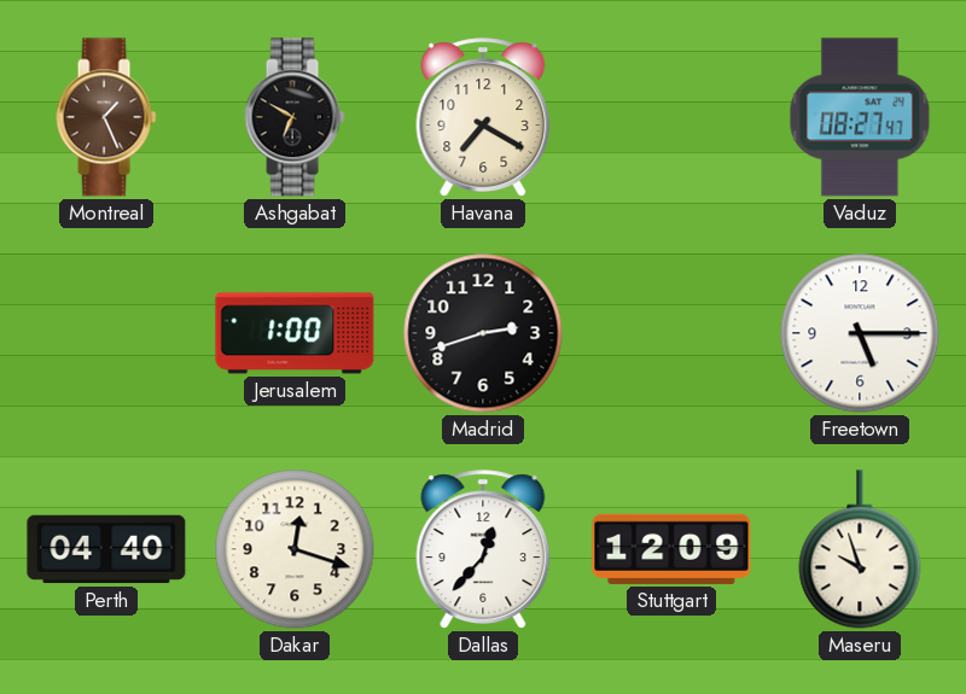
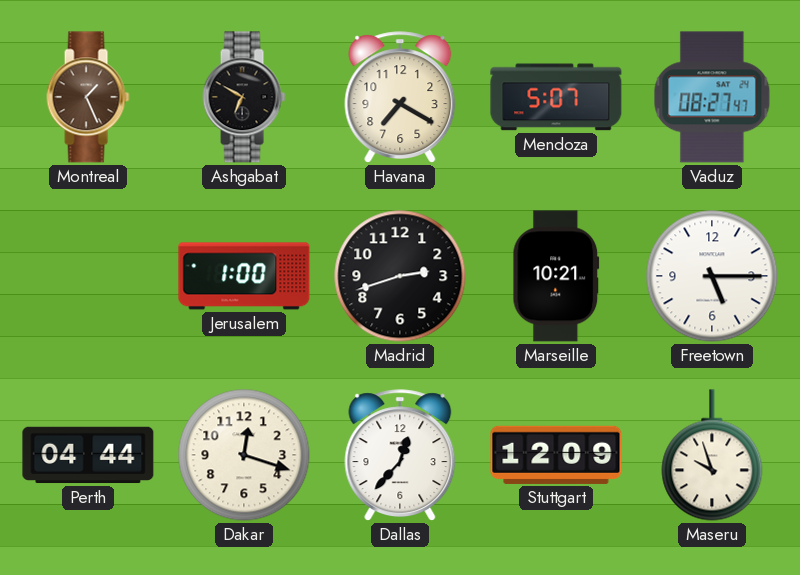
Mendoza: none -> 5:07
Marseille: none -> 10:21
Perth: 04:40 -> 04:44
